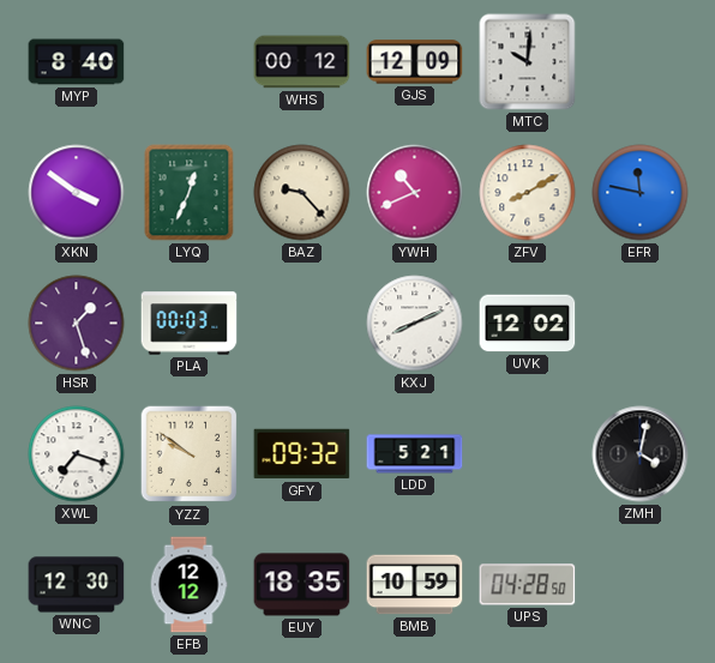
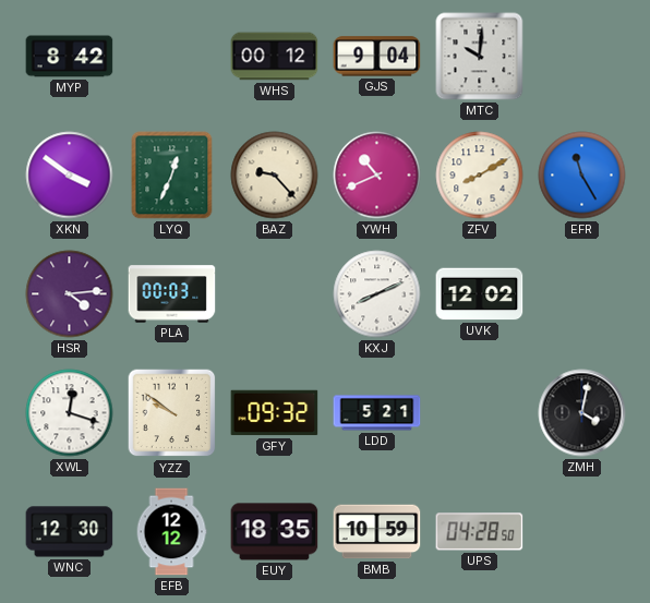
MYP: 8:40 -> 8:42
GJS: 12:09 -> 9:04
EFR: 11:47 -> 11:25
HSR: 1:27 -> 4:14
XWL: 7:18 -> 12:18
